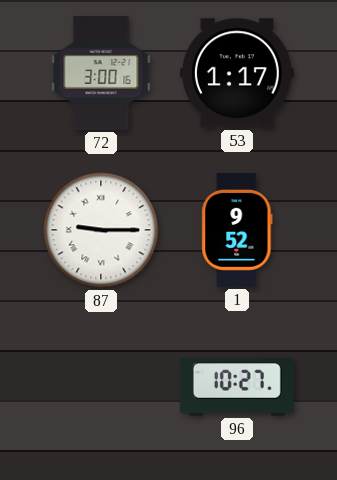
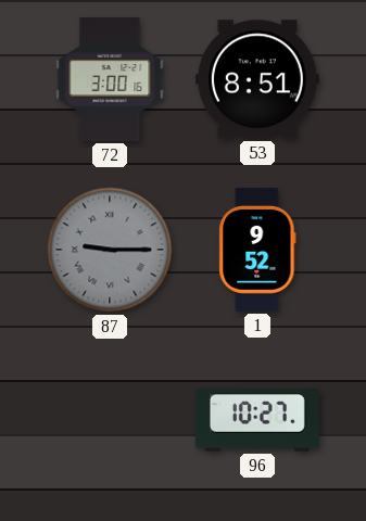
53: 1:17 -> 8:51
87 dial: white -> grey
